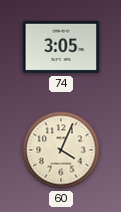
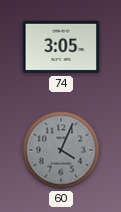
60 dial: cream -> grey
